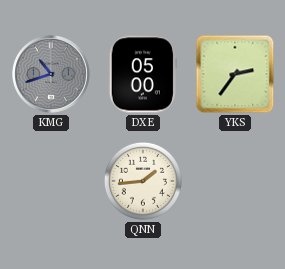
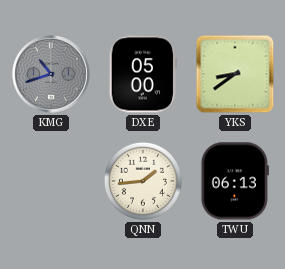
YKS: 2:36 -> 8:39
TWU: none -> 06:13
